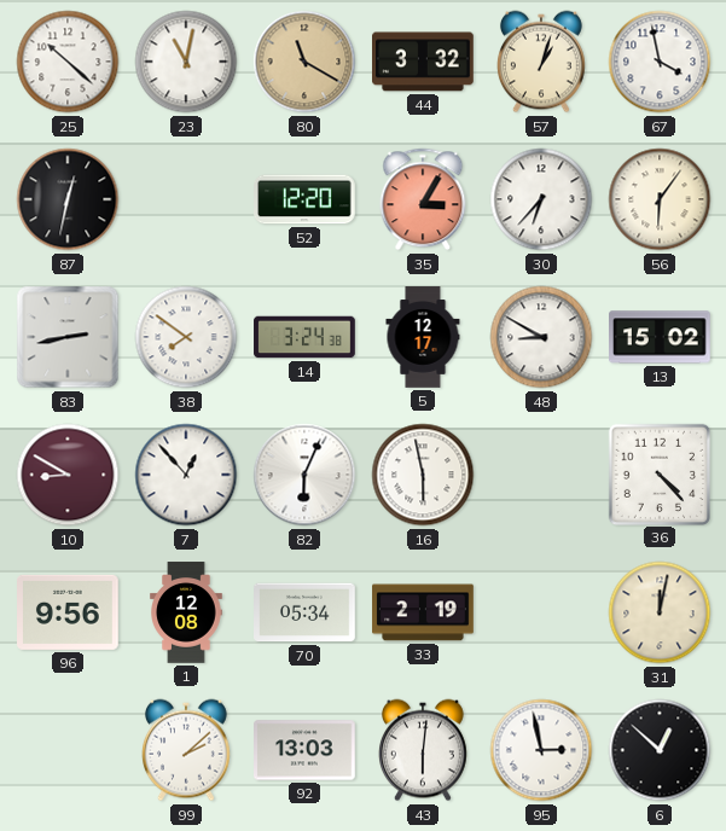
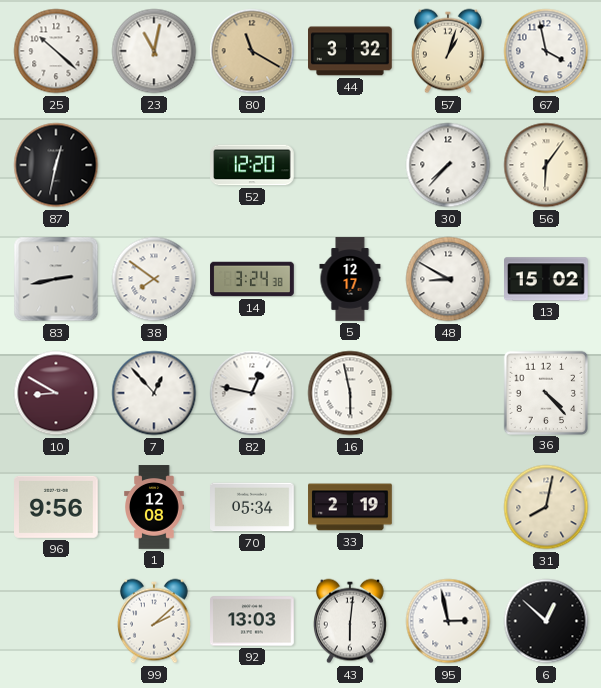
35: 3:05 -> none
30: 6:37 -> 7:37
82: 6:04 -> 12:47
31: 12:02 -> 8:02
